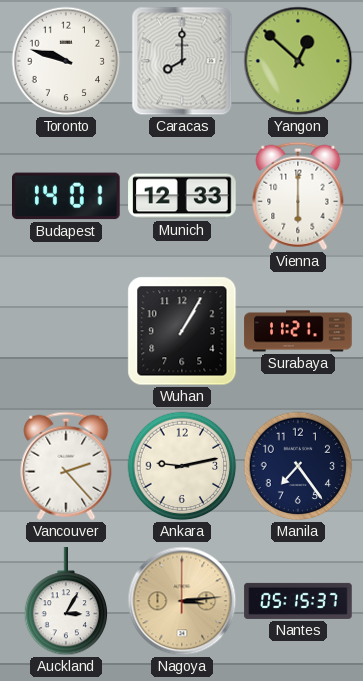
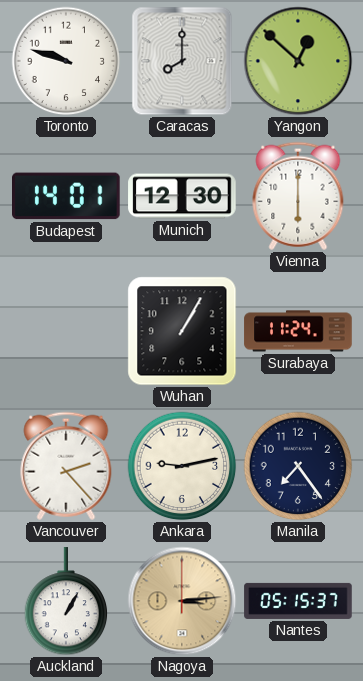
Munich: 12:33 -> 12:30
Surabaya: 11:21 -> 11:24
Auckland: 3:05 -> 1:05
